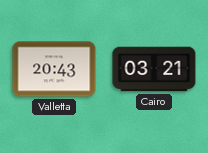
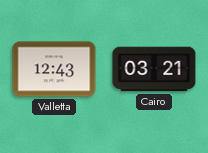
Valletta: 20:43 -> 12:43
